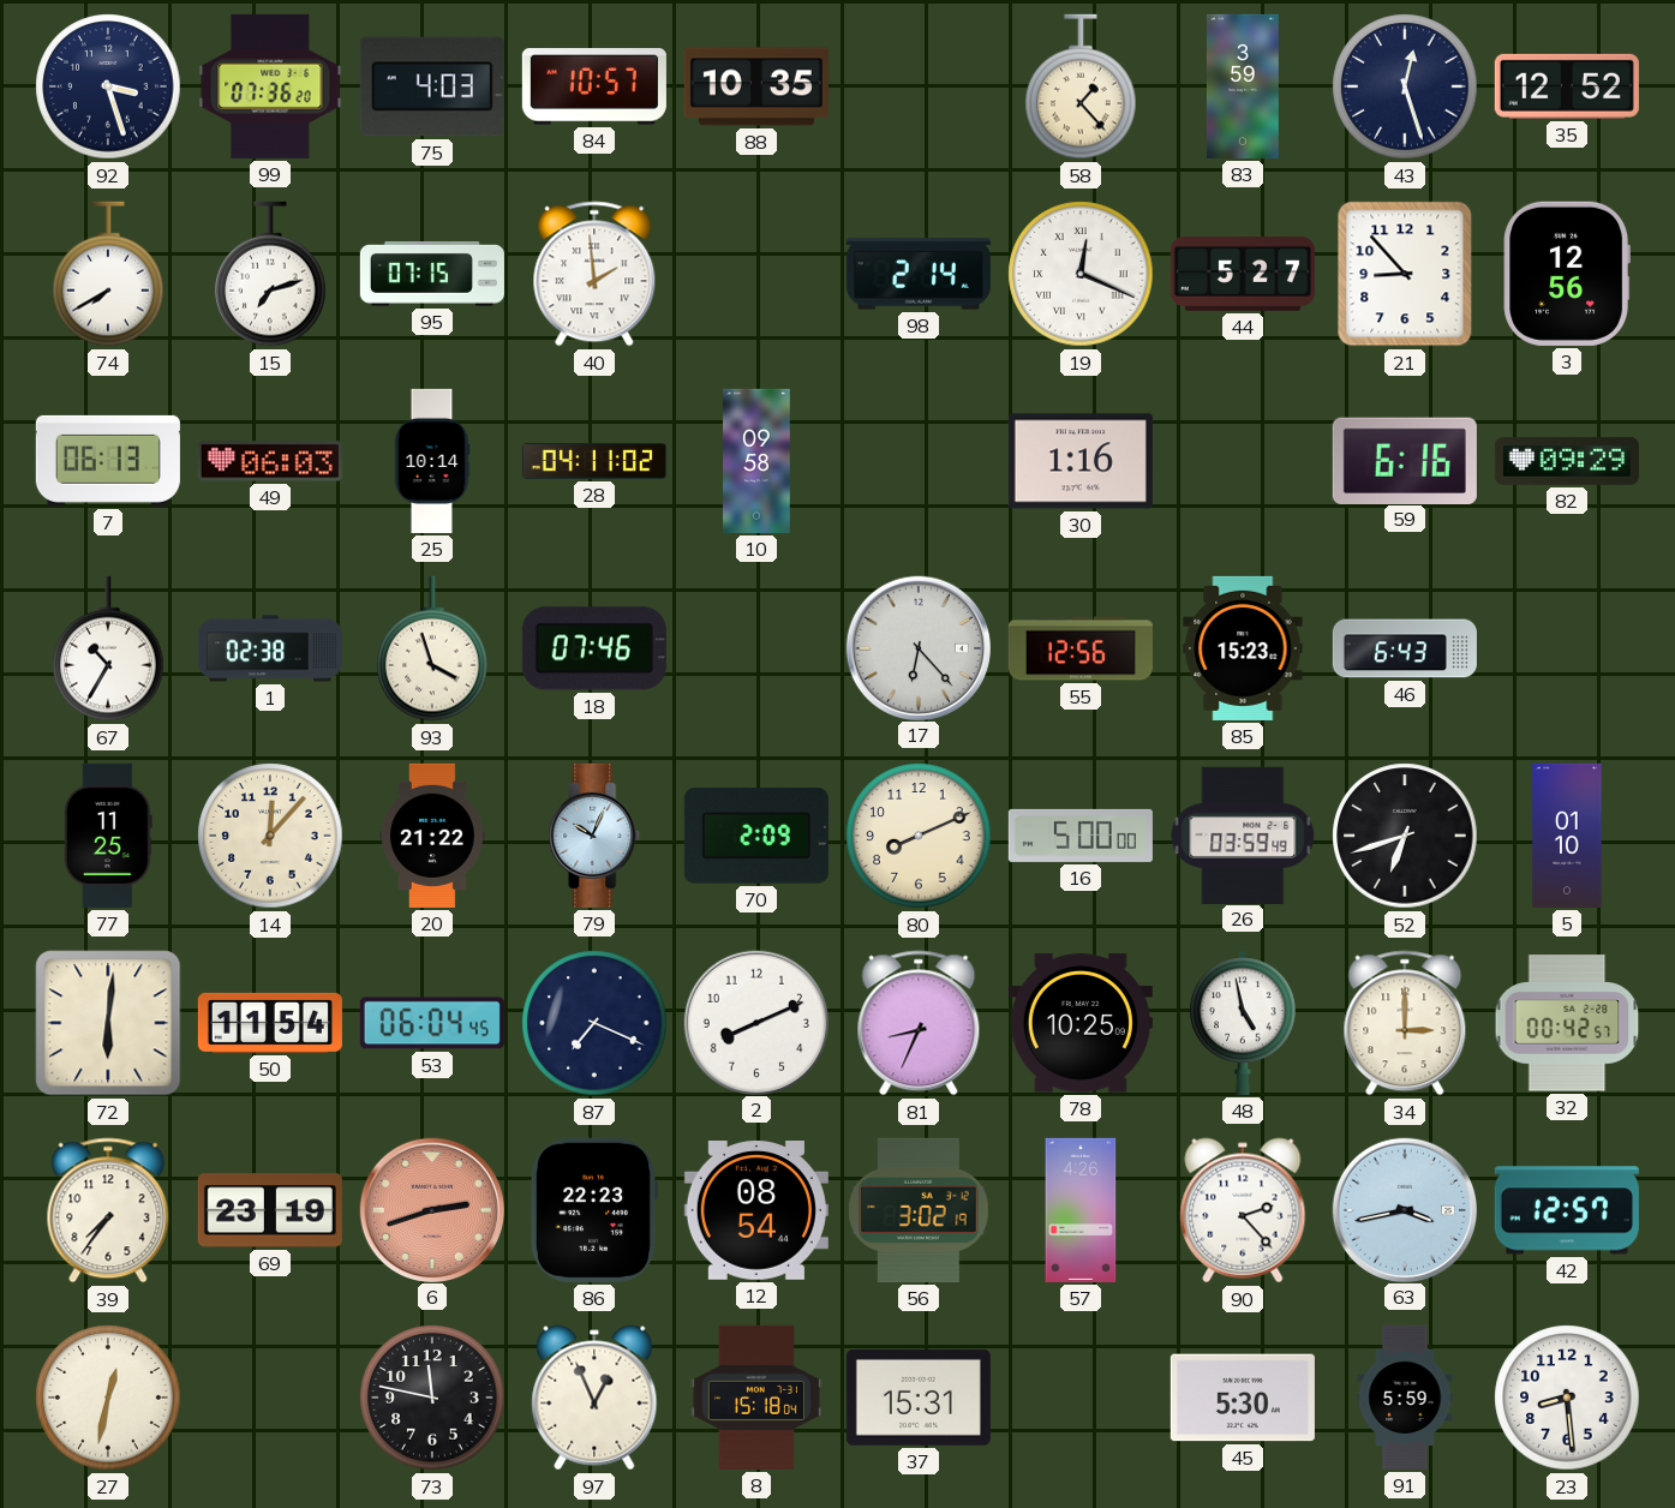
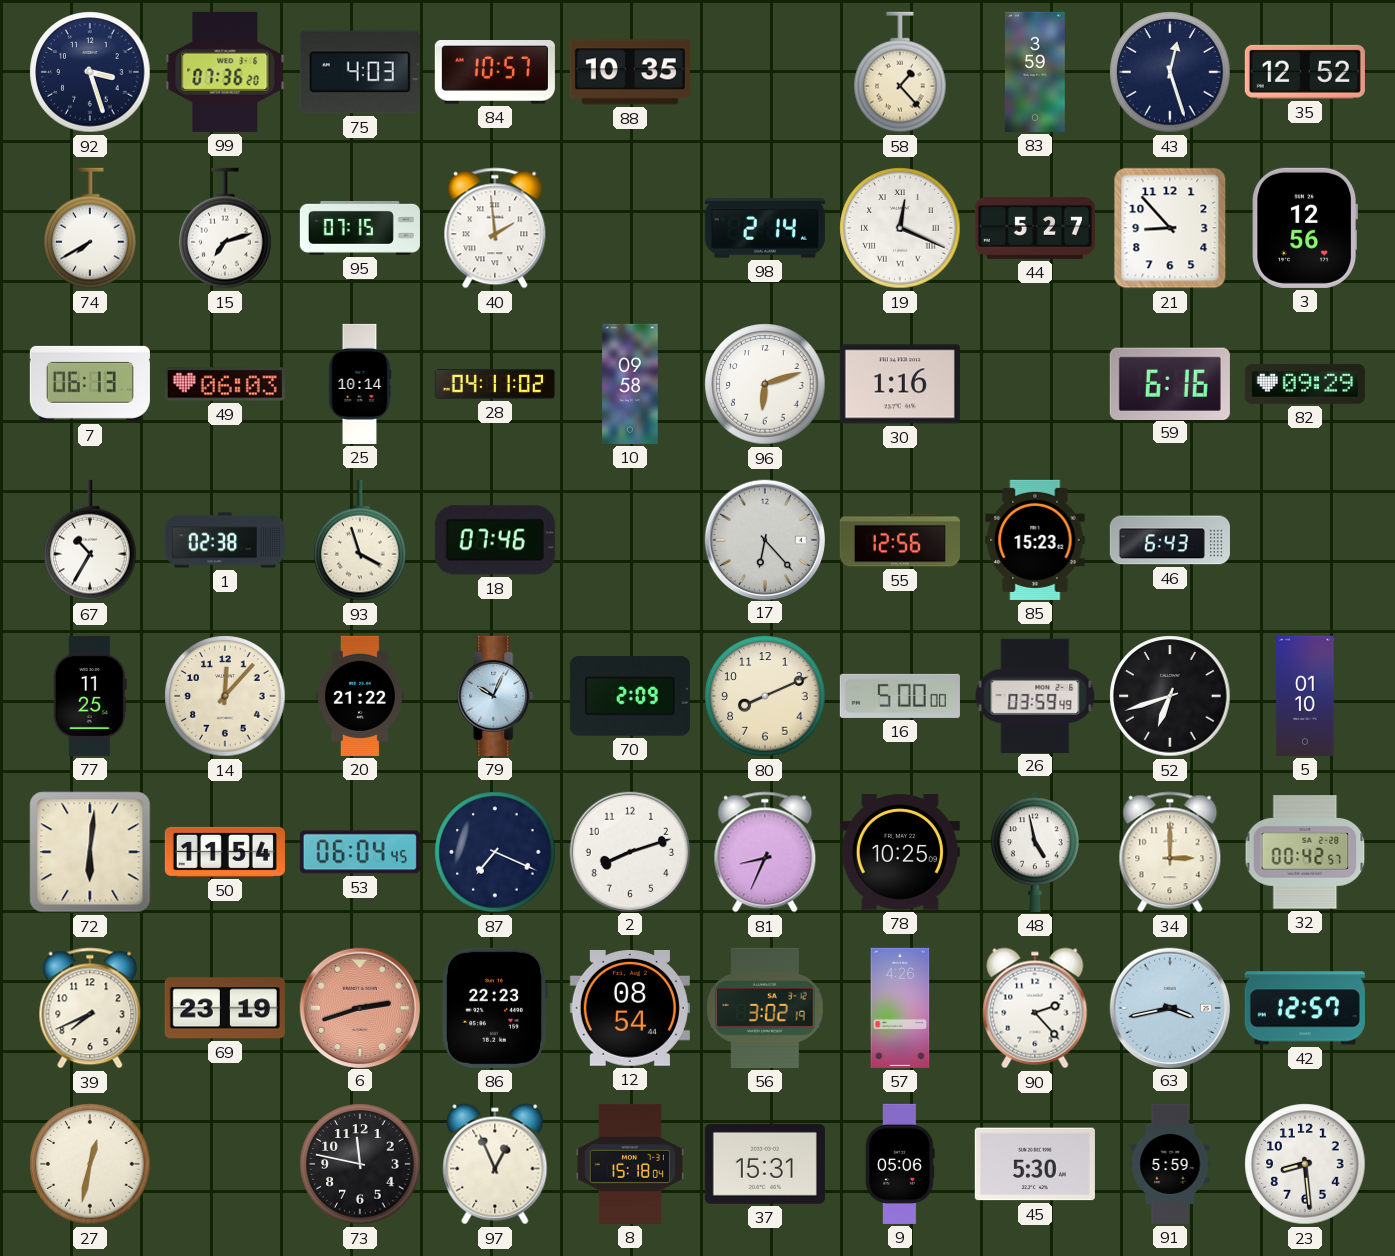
96: none -> 6:12
2: 8:11 -> 8:12
39: 7:36 -> 7:41
9: none -> 05:06
